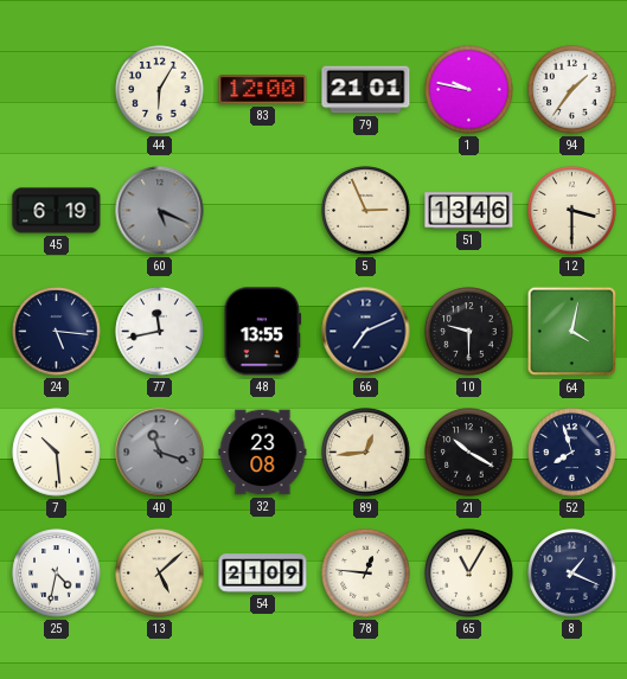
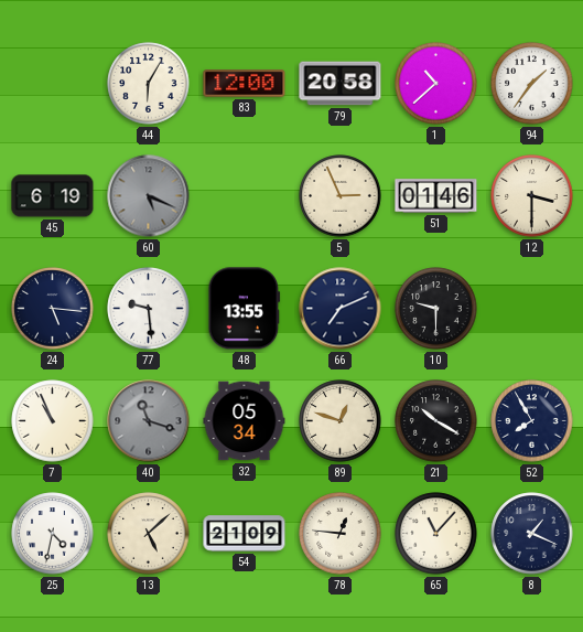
79: 21:01 -> 20:58
1: 9:47 -> 10:38
51: 13:46 -> 01:46
77: 11:43 -> 9:29
64: 4:02 -> none
7: 10:29 -> 10:56
32: 23:08 -> 05:34
89: 12:44 -> 12:48
52: 7:57 -> 7:55
65: 11:05 -> 11:07
